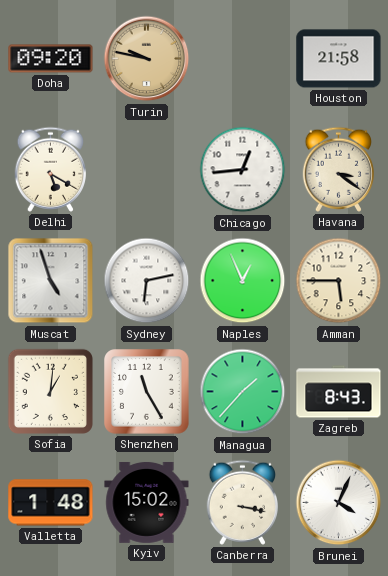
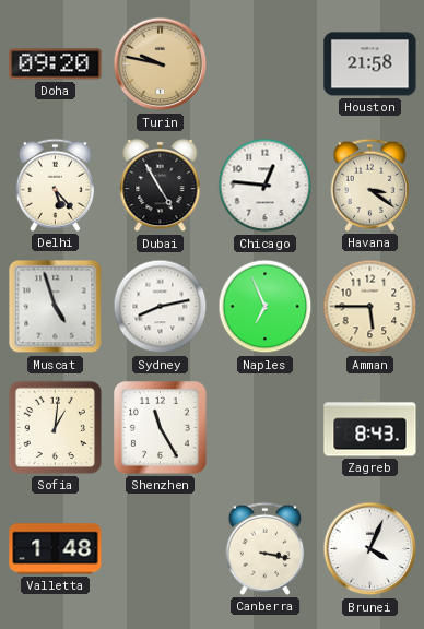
Delhi: 5:20 -> 5:23
Dubai: none -> 4:55
Chicago: 12:44 -> 12:46
Sydney: 6:13 -> 8:13
Naples: 12:56 -> 6:56
Managua: 1:37 -> none
Kyiv: 15:02 -> none
